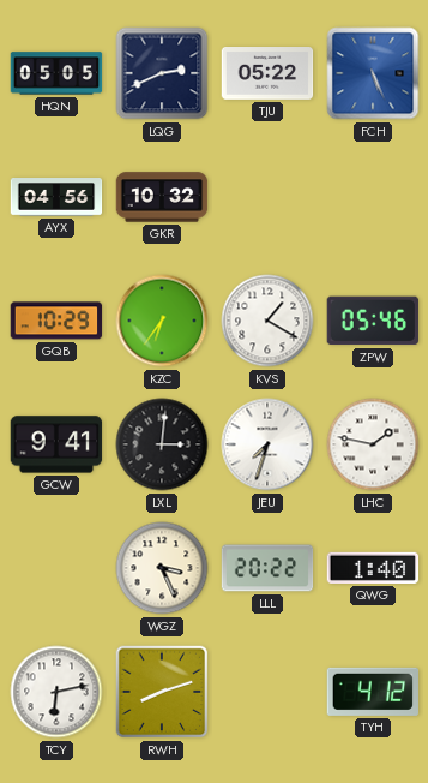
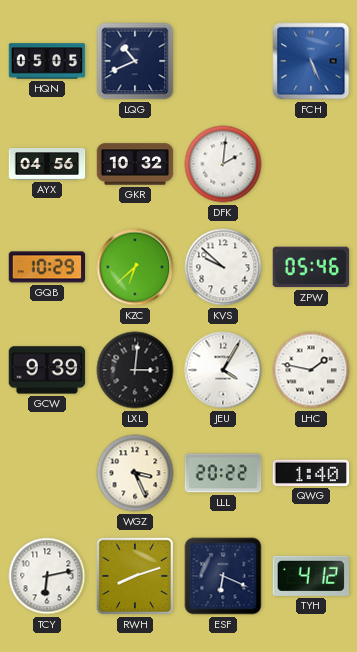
LQG: 2:41 -> 10:41
TJU: 05:22 -> none
DFK: none -> 2:01
KZC: 6:36 -> 6:38
KVS: 1:20 -> 9:52
GCW: 9:41 -> 9:39
JEU: 7:33 -> 4:05
ESF: none -> 6:19
